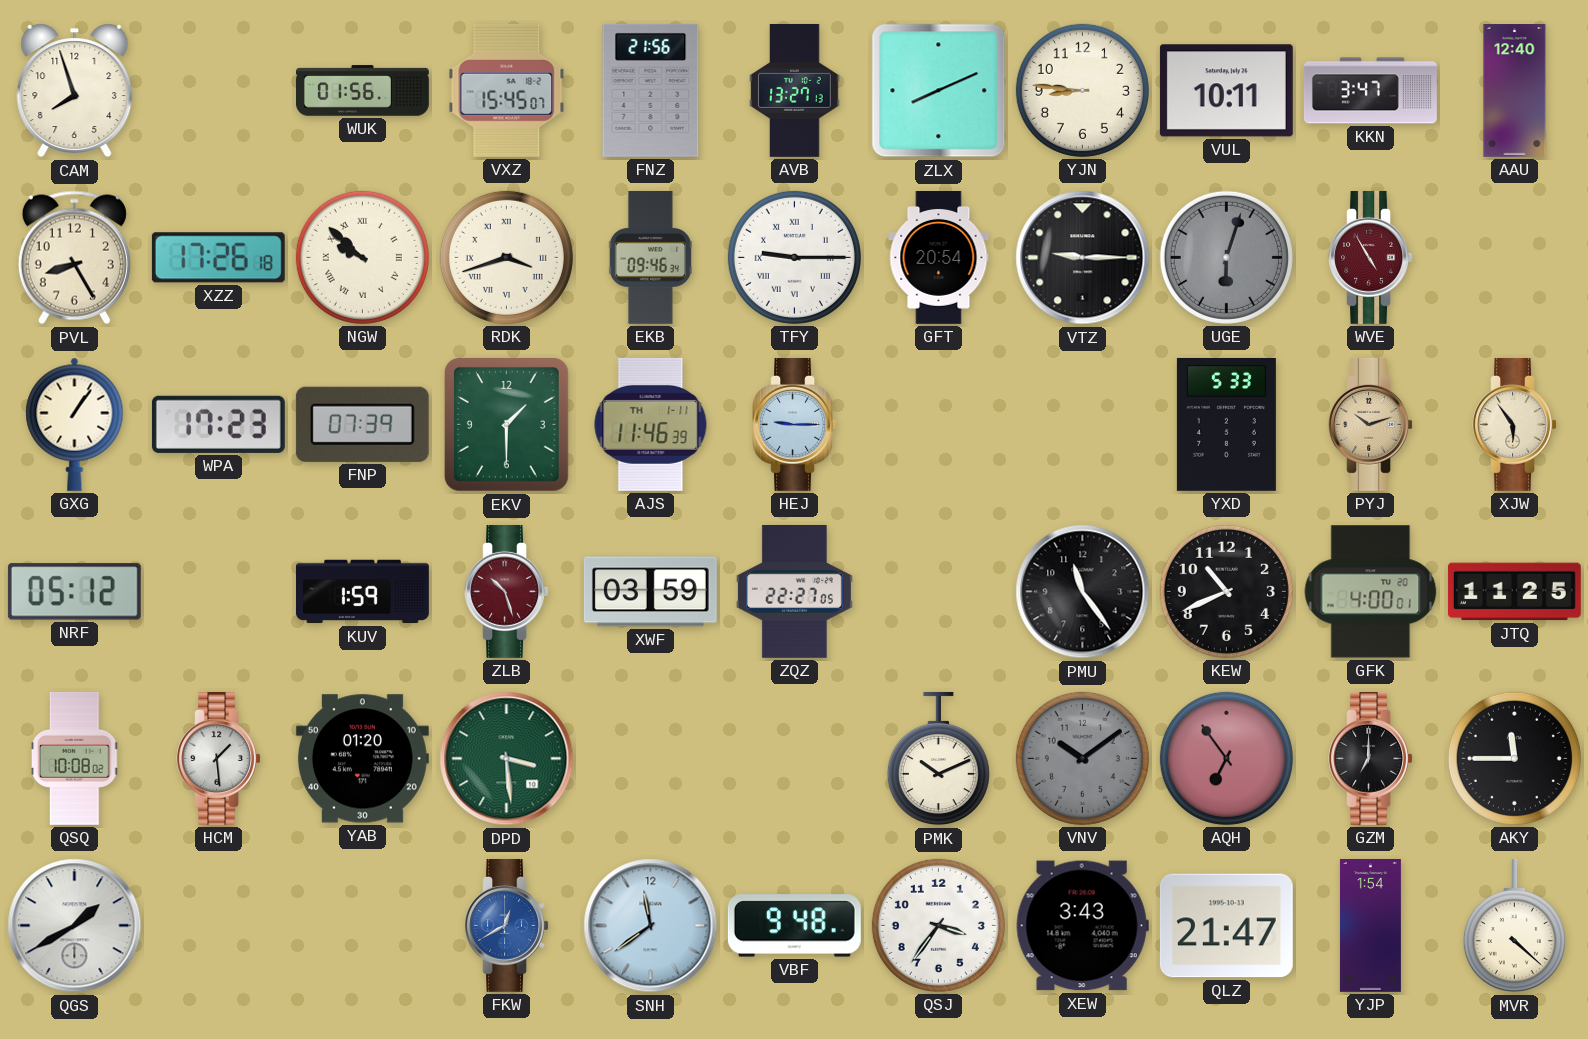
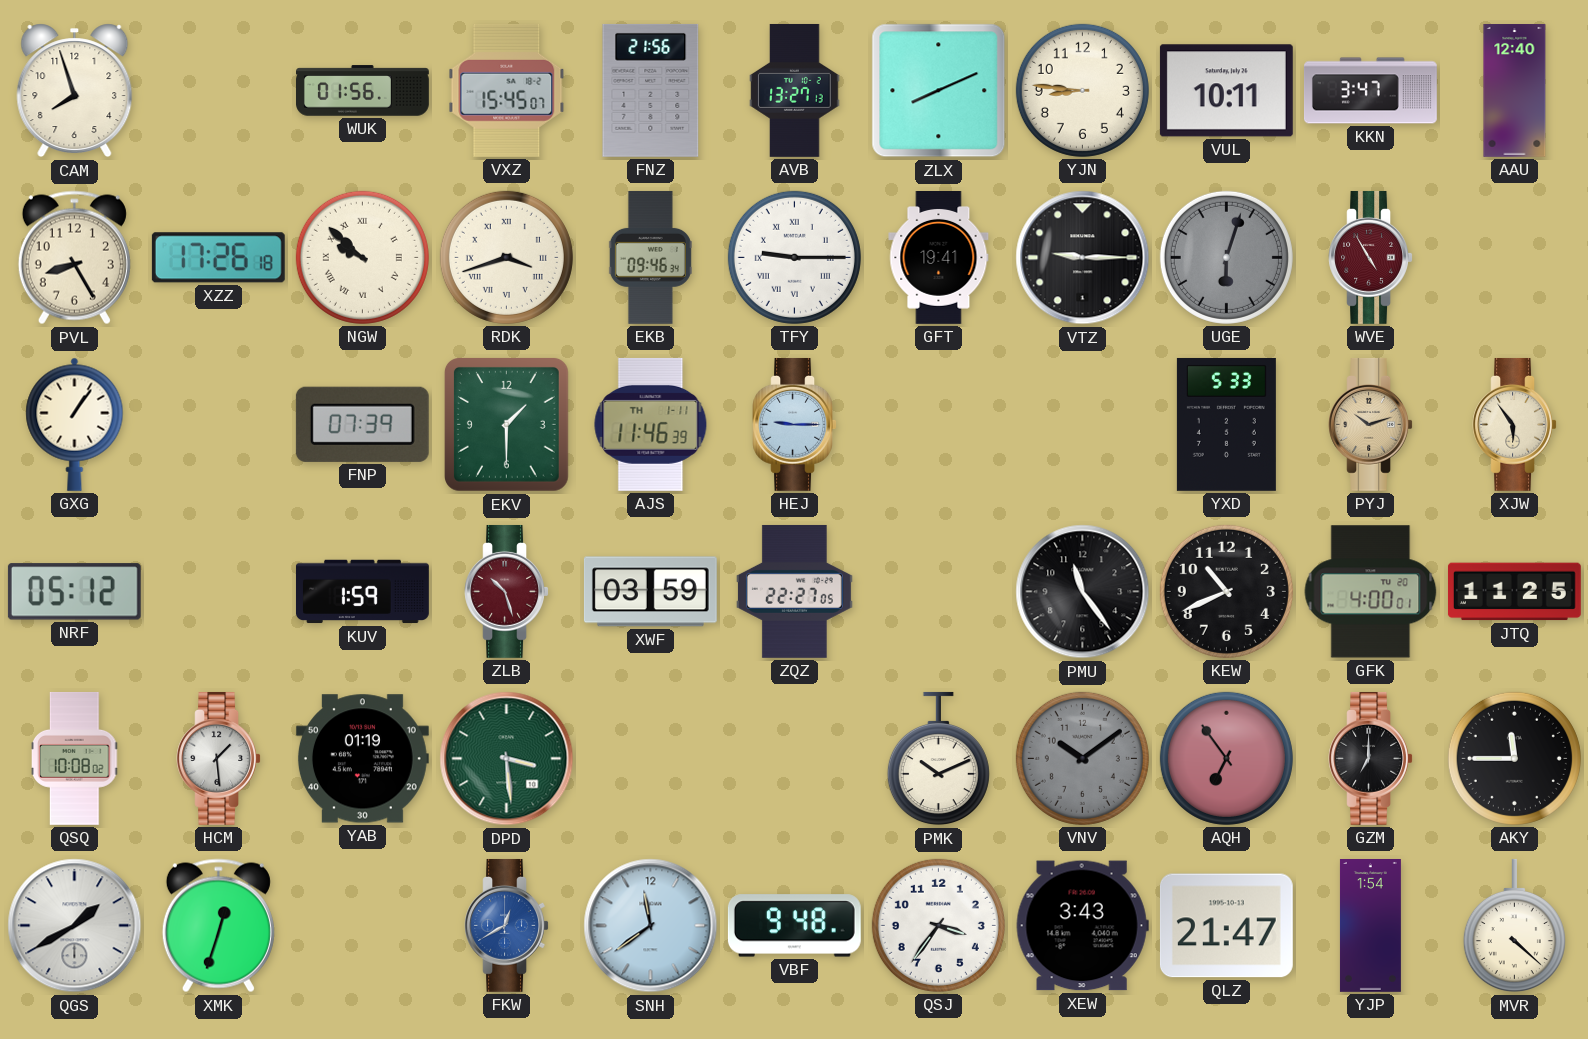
GFT: 20:54 -> 19:41
WPA: 17:23 -> none
YAB: 01:20 -> 01:19
XMK: none -> 12:33
